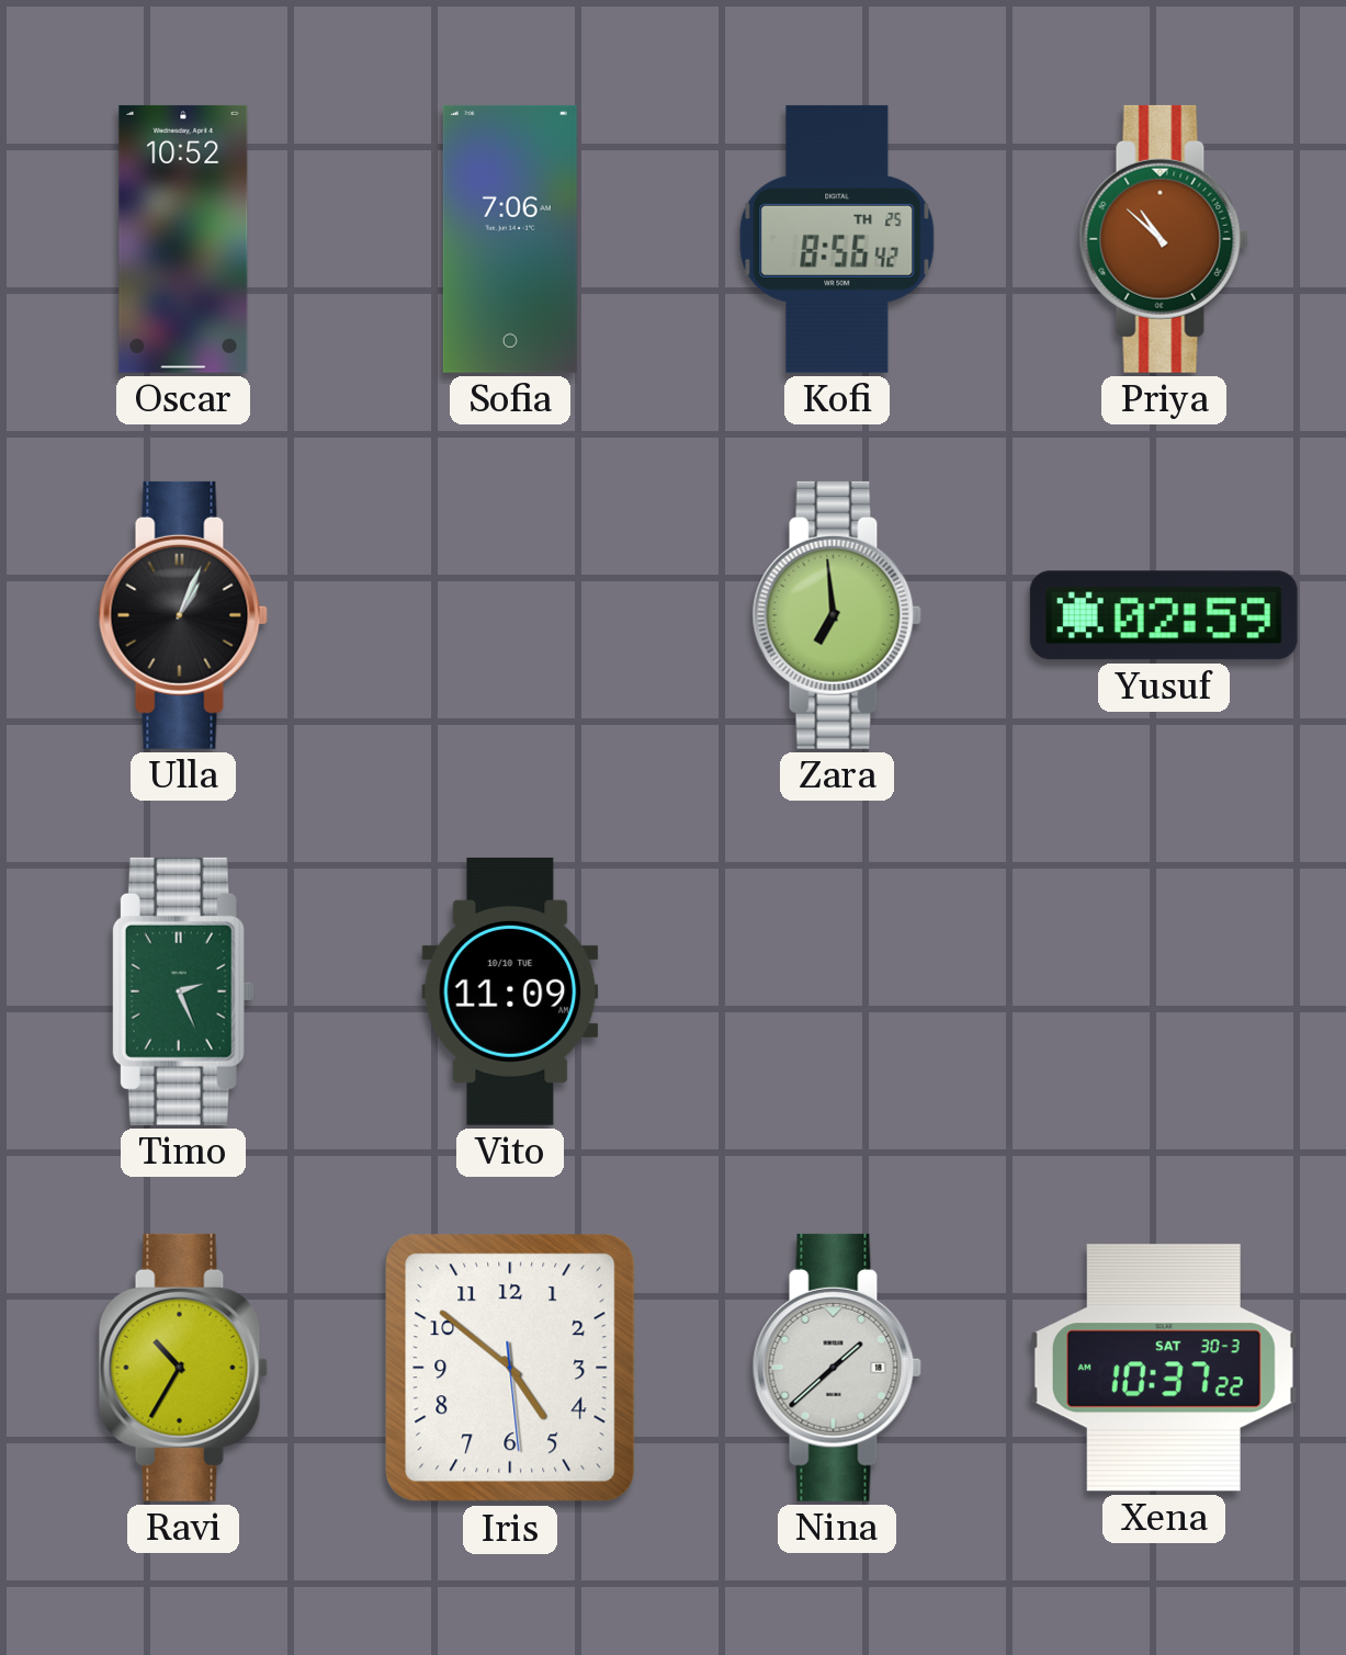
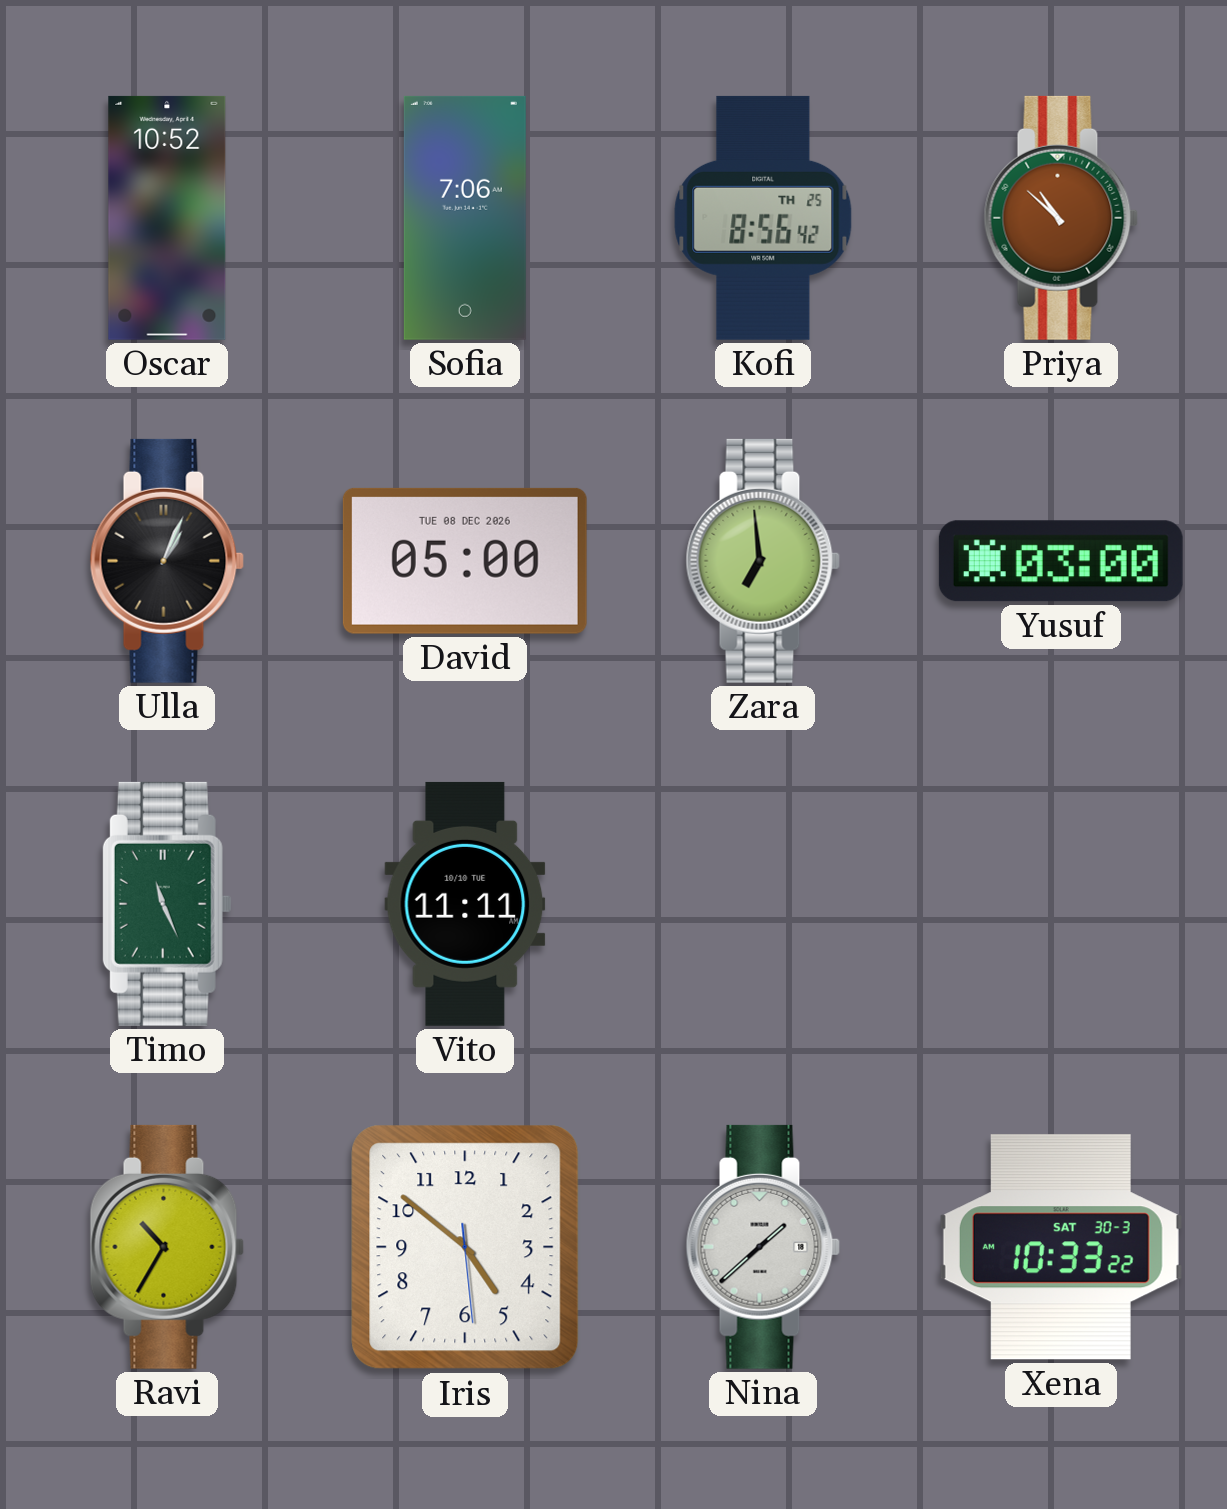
David: none -> 05:00
Yusuf: 02:59 -> 03:00
Timo: 2:26 -> 11:26
Vito: 11:09 -> 11:11
Xena: 10:37 -> 10:33
